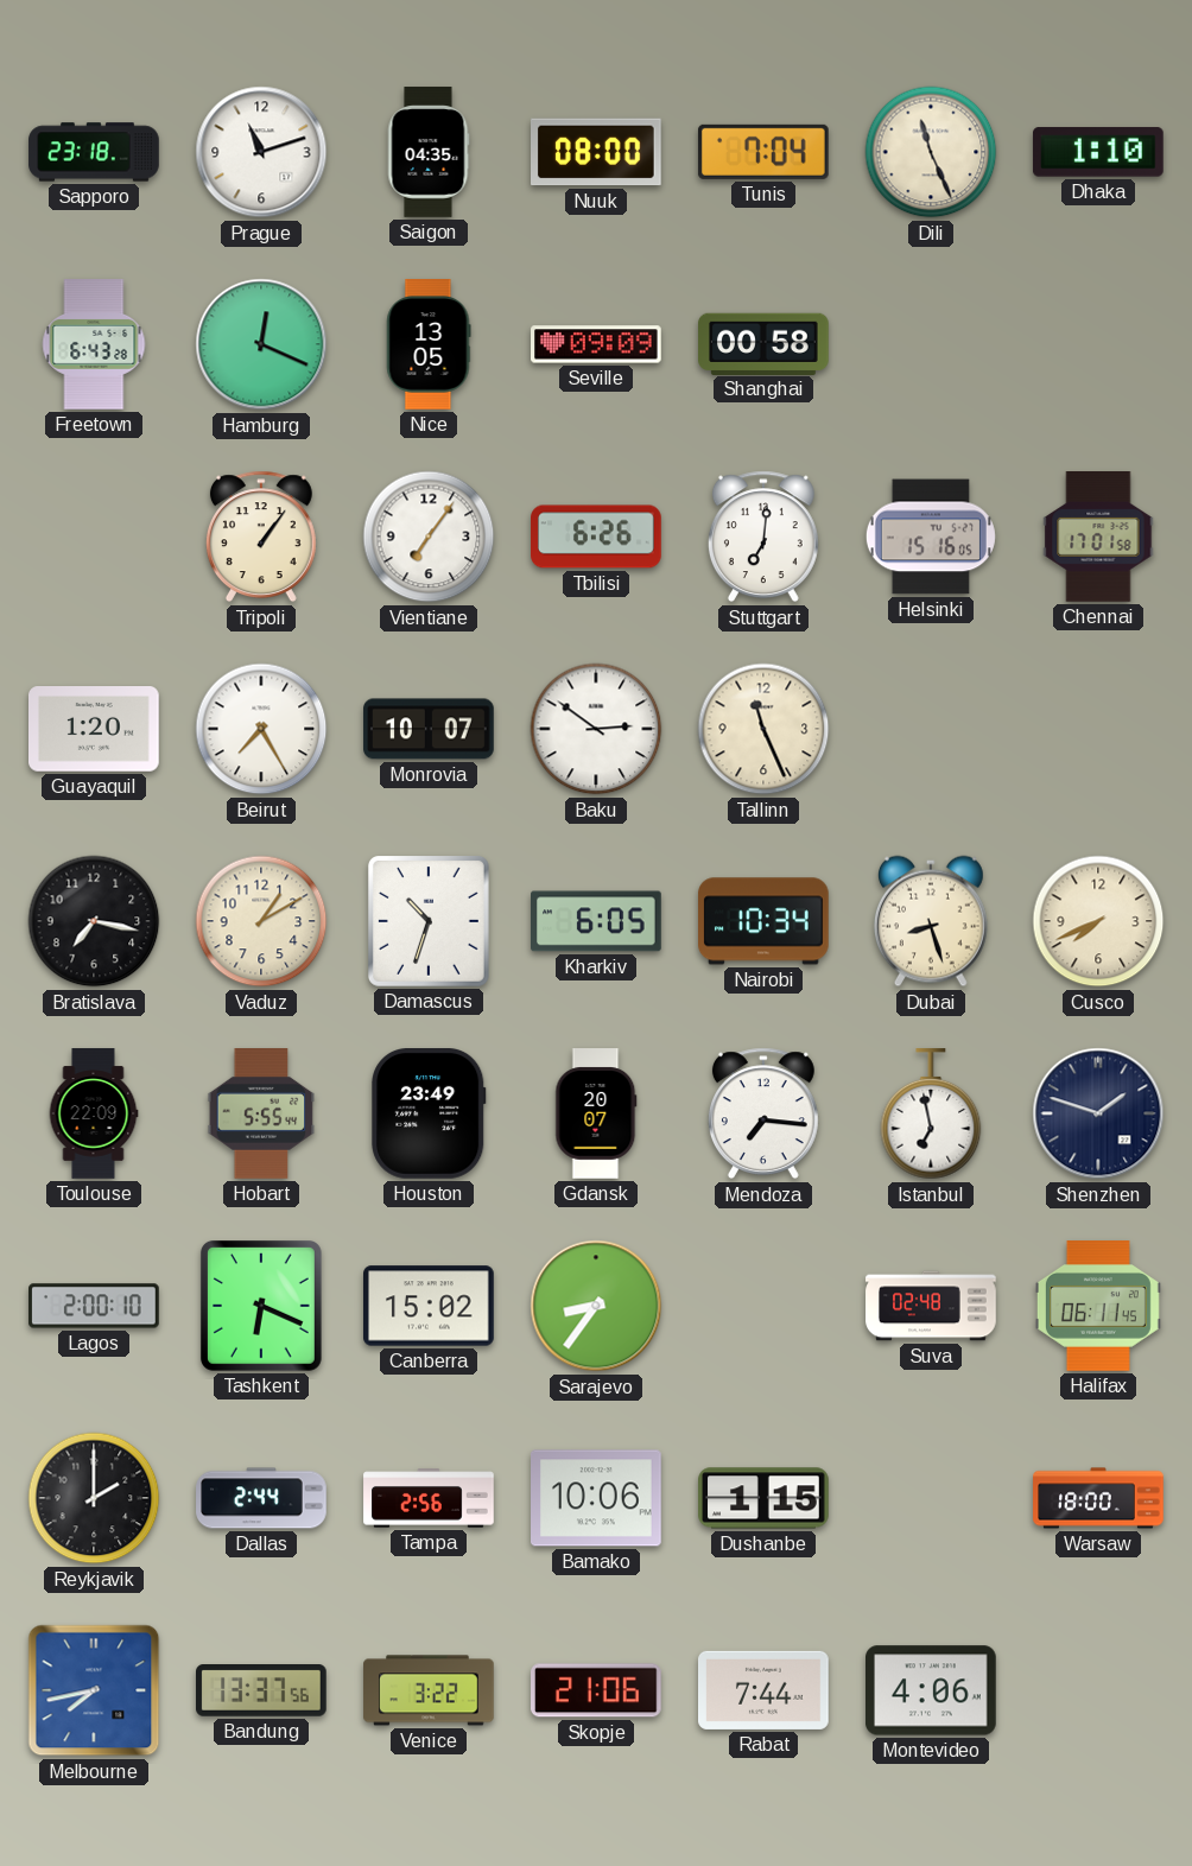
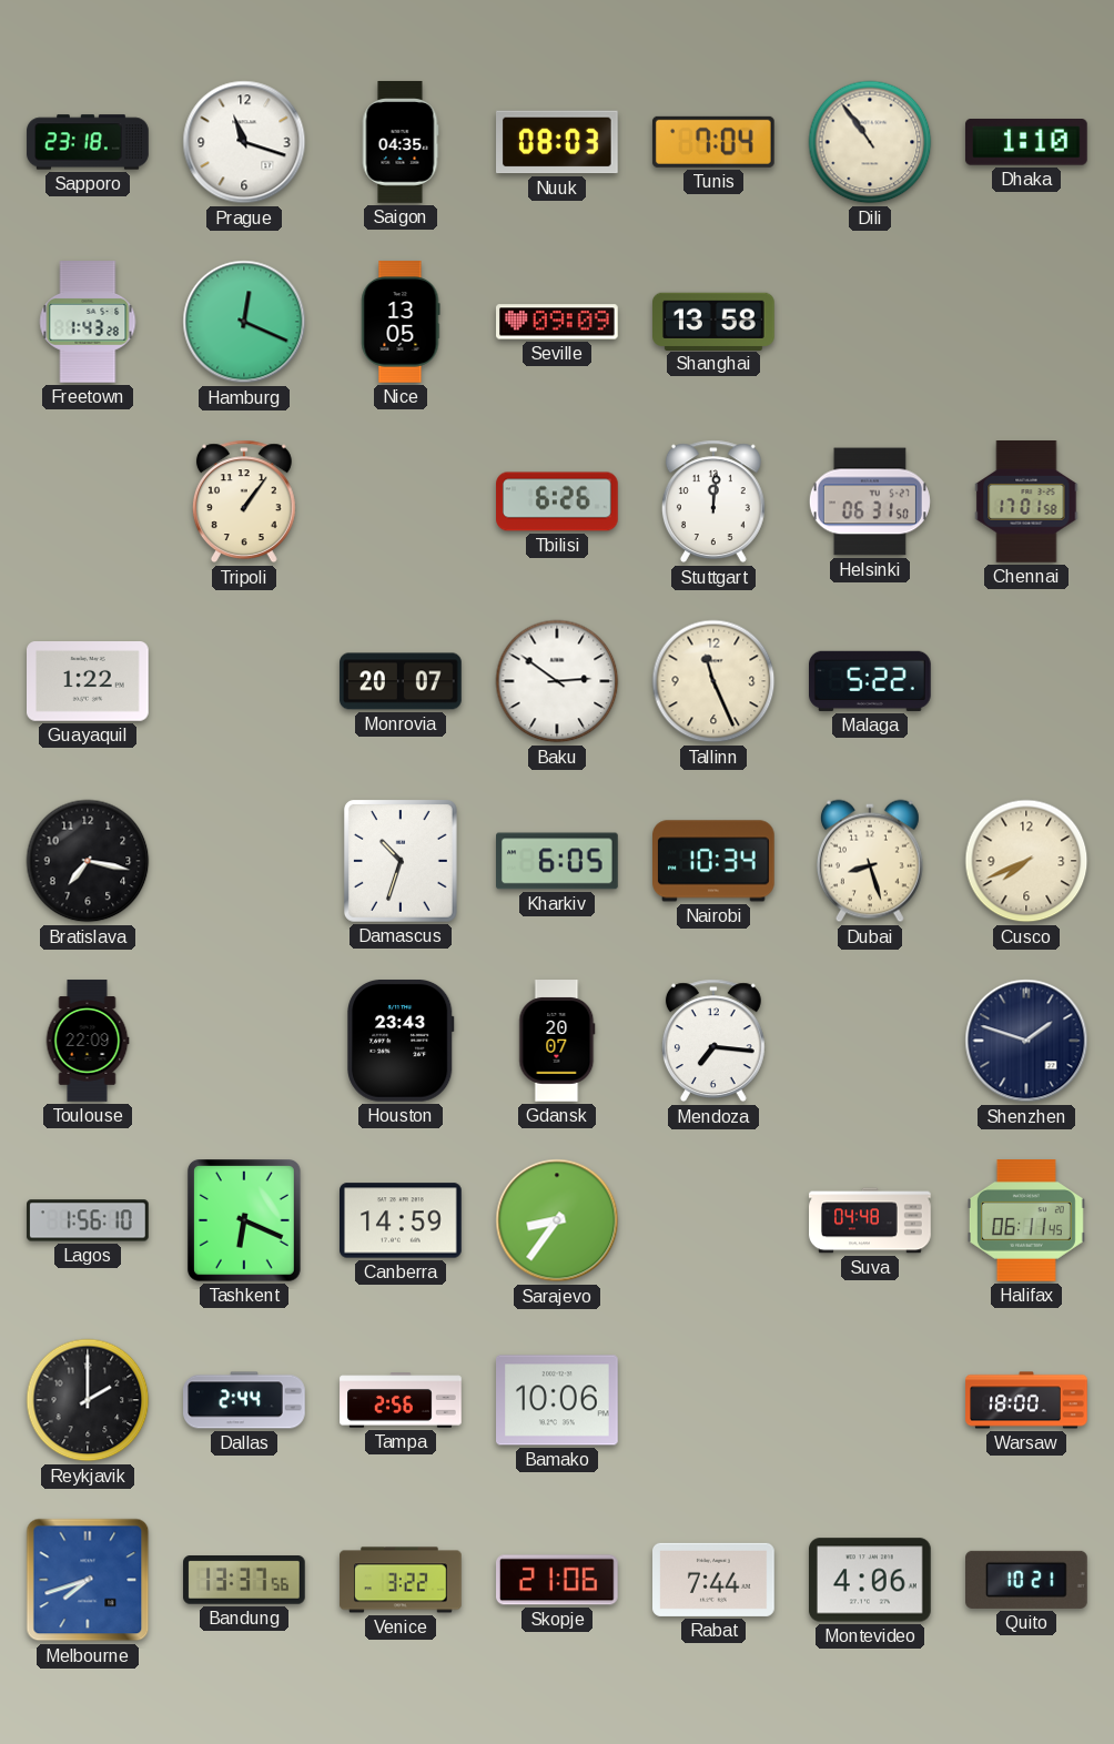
Prague: 11:12 -> 11:18
Nuuk: 08:00 -> 08:03
Dili: 11:26 -> 10:54
Freetown: 6:43 -> 1:43
Shanghai: 00:58 -> 13:58
Vientiane: 7:06 -> none
Stuttgart: 7:01 -> 12:01
Helsinki: 15:16 -> 06:31
Guayaquil: 1:20 -> 1:22
Beirut: 7:25 -> none
Monrovia: 10:07 -> 20:07
Malaga: none -> 5:22
Vaduz: 1:10 -> none
Hobart: 5:55 -> none
Houston: 23:49 -> 23:43
Istanbul: 6:58 -> none
Lagos: 2:00 -> 1:56
Canberra: 15:02 -> 14:59
Suva: 02:48 -> 04:48
Dushanbe: 1:15 -> none
Melbourne: 7:43 -> 7:42
Quito: none -> 10:21
